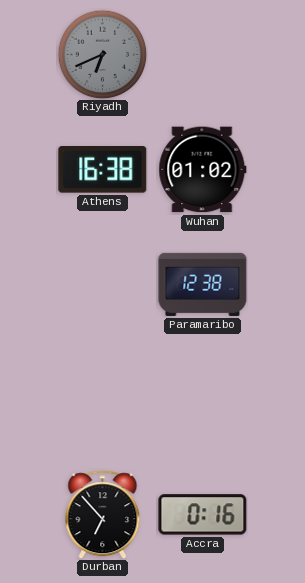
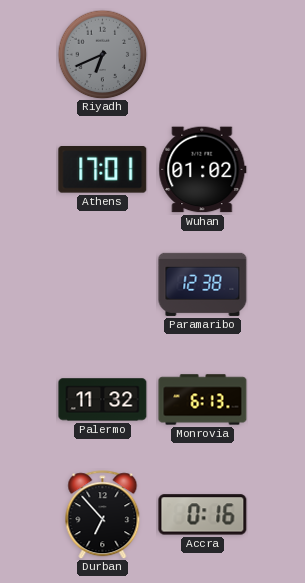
Athens: 16:38 -> 17:01
Palermo: none -> 11:32
Monrovia: none -> 6:13
